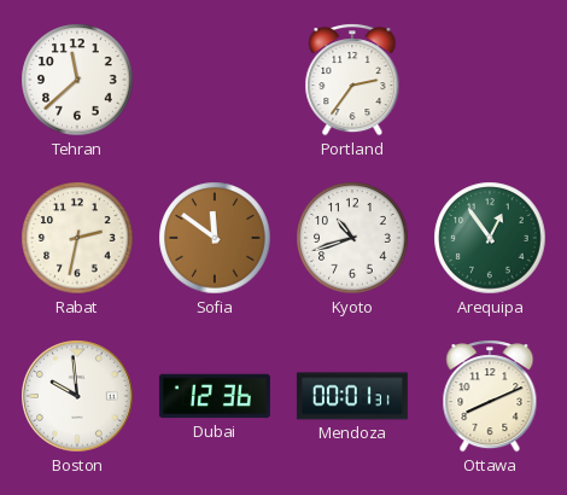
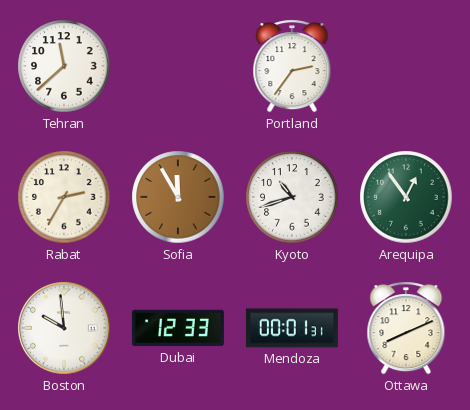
Rabat: 2:32 -> 2:35
Sofia: 11:51 -> 11:55
Dubai: 12:36 -> 12:33
